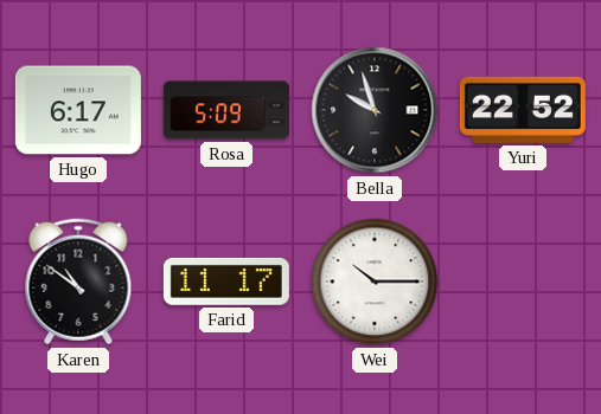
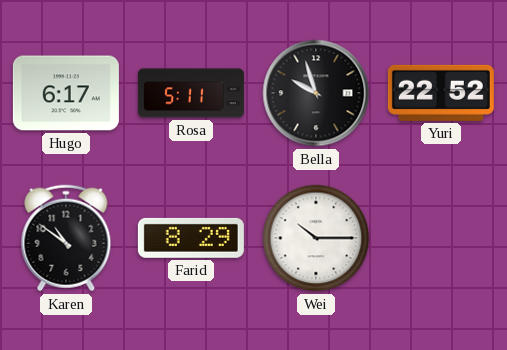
Rosa: 5:09 -> 5:11
Farid: 11:17 -> 8:29
